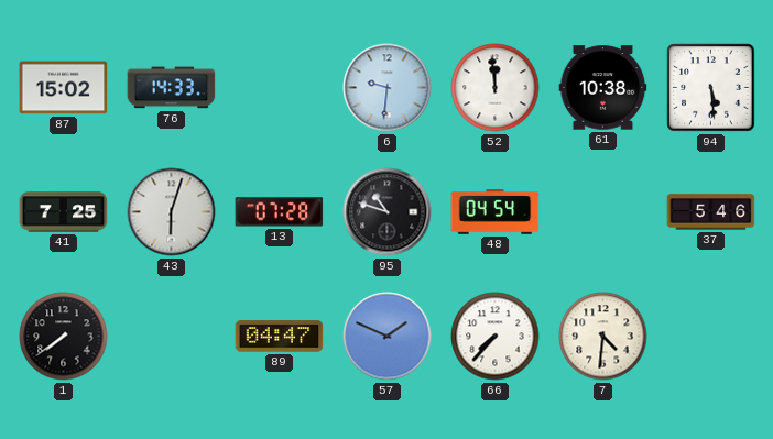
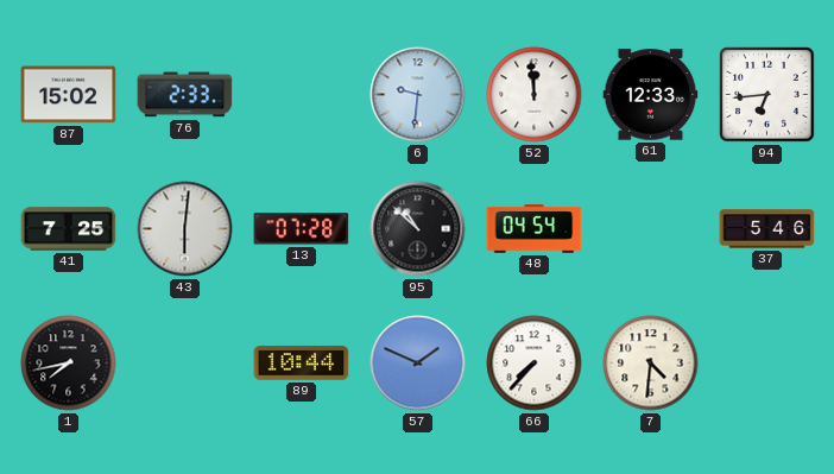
76: 14:33 -> 2:33
61: 10:38 -> 12:33
94: 5:29 -> 6:44
43: 6:03 -> 6:01
95: 10:48 -> 10:52
1: 7:39 -> 7:43
89: 04:47 -> 10:44
